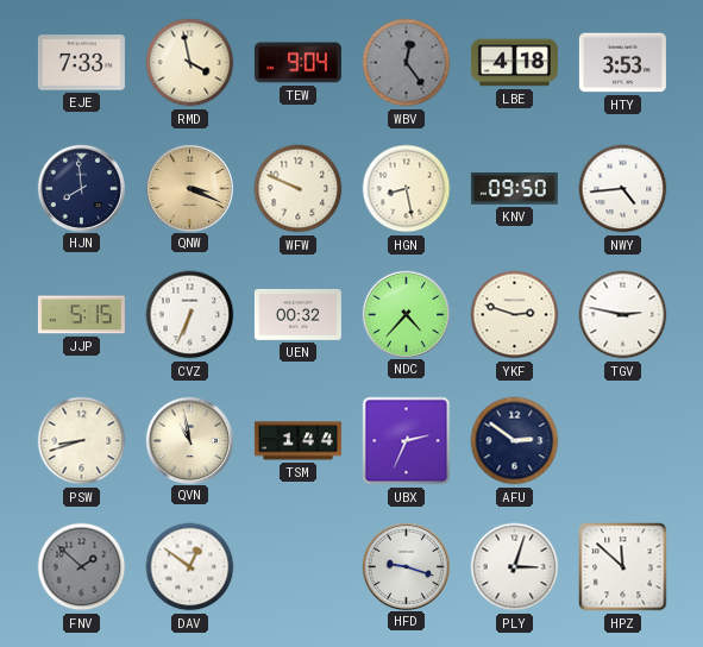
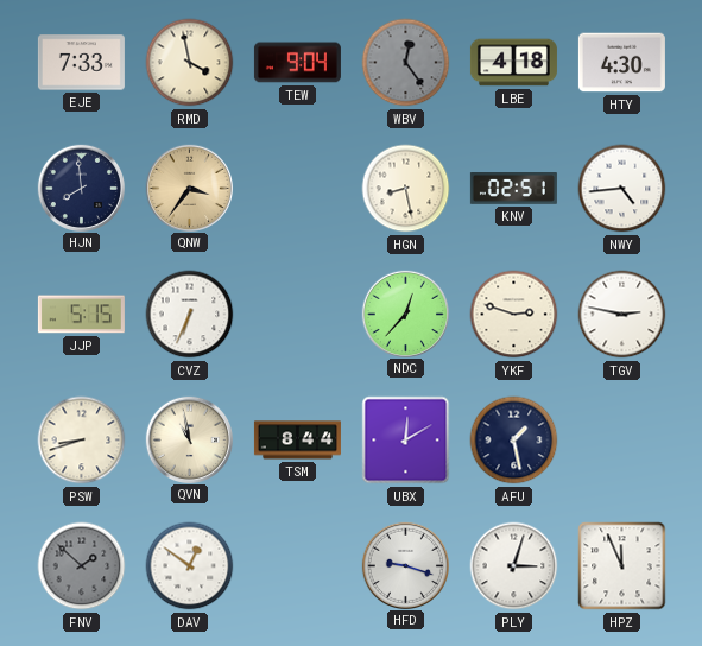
HTY: 3:53 -> 4:30
QNW: 3:19 -> 3:36
WFW: 9:49 -> none
KNV: 09:50 -> 02:51
UEN: 00:32 -> none
NDC: 4:37 -> 12:37
TSM: 1:44 -> 8:44
UBX: 2:34 -> 12:10
AFU: 2:51 -> 1:28
HPZ: 11:52 -> 11:56
